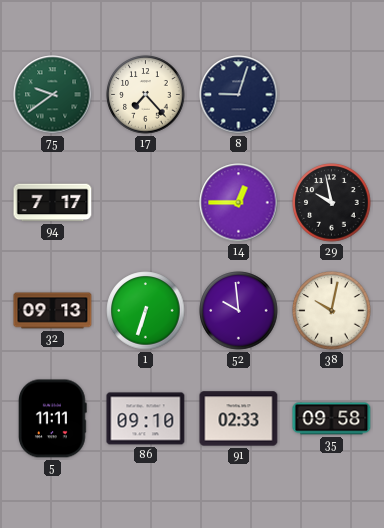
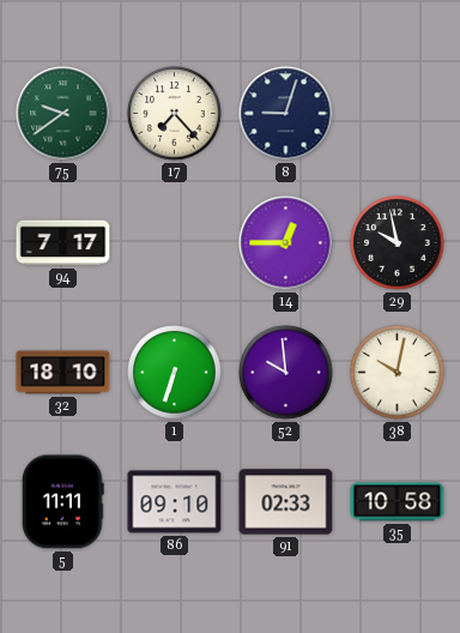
32: 09:13 -> 18:10
35: 09:58 -> 10:58
